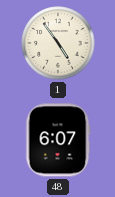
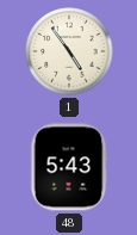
48: 6:07 -> 5:43
